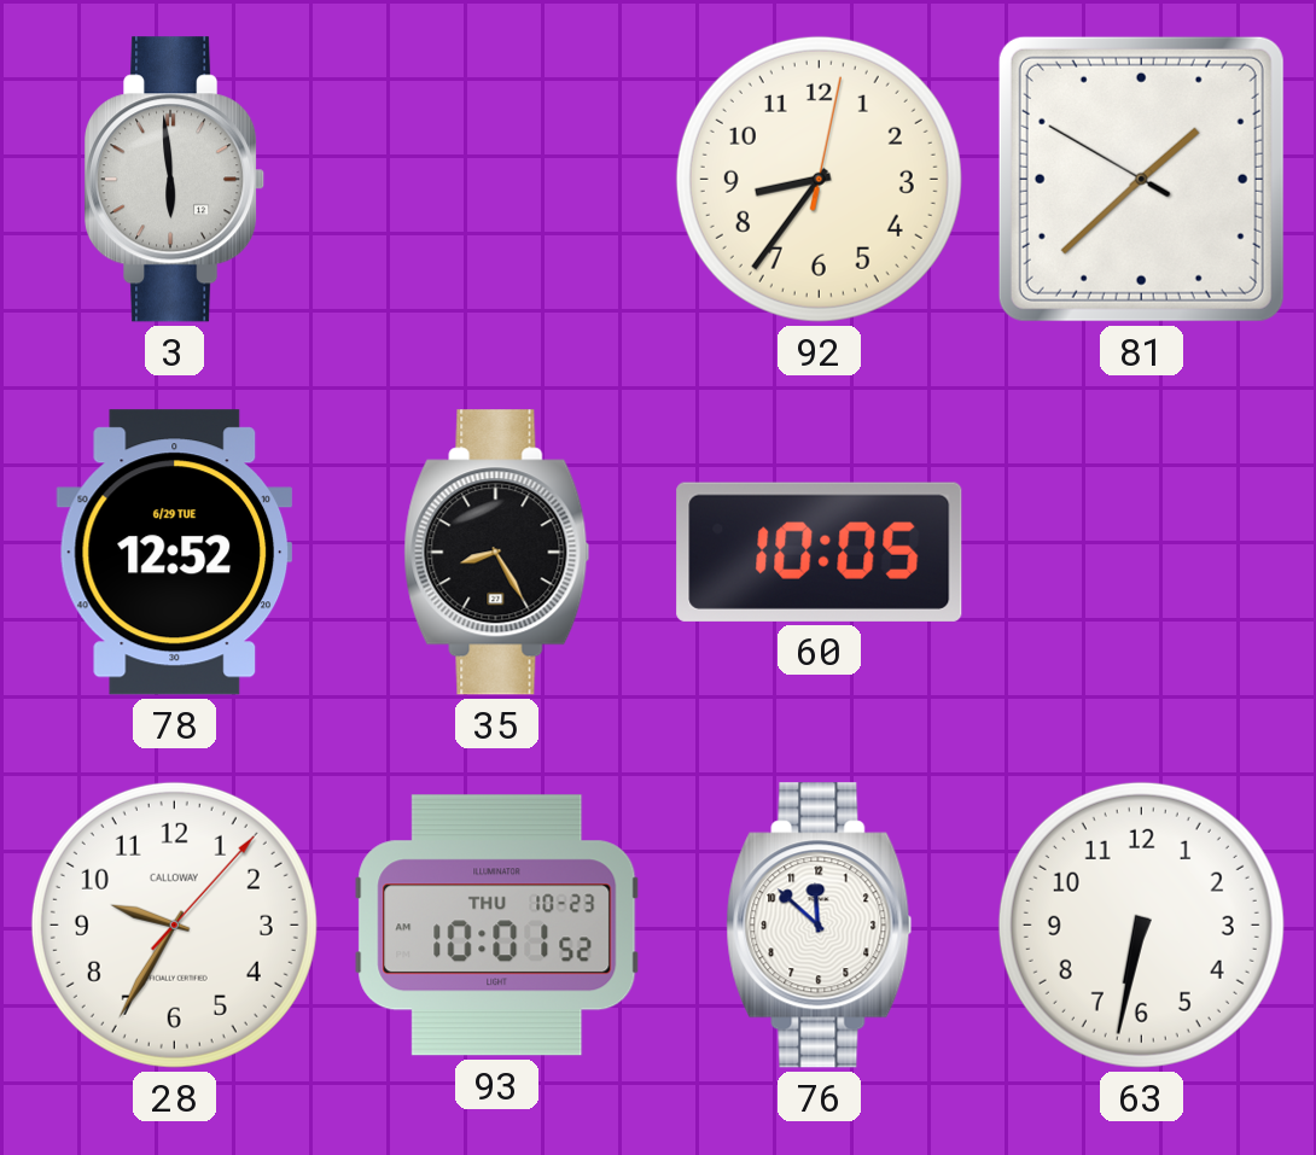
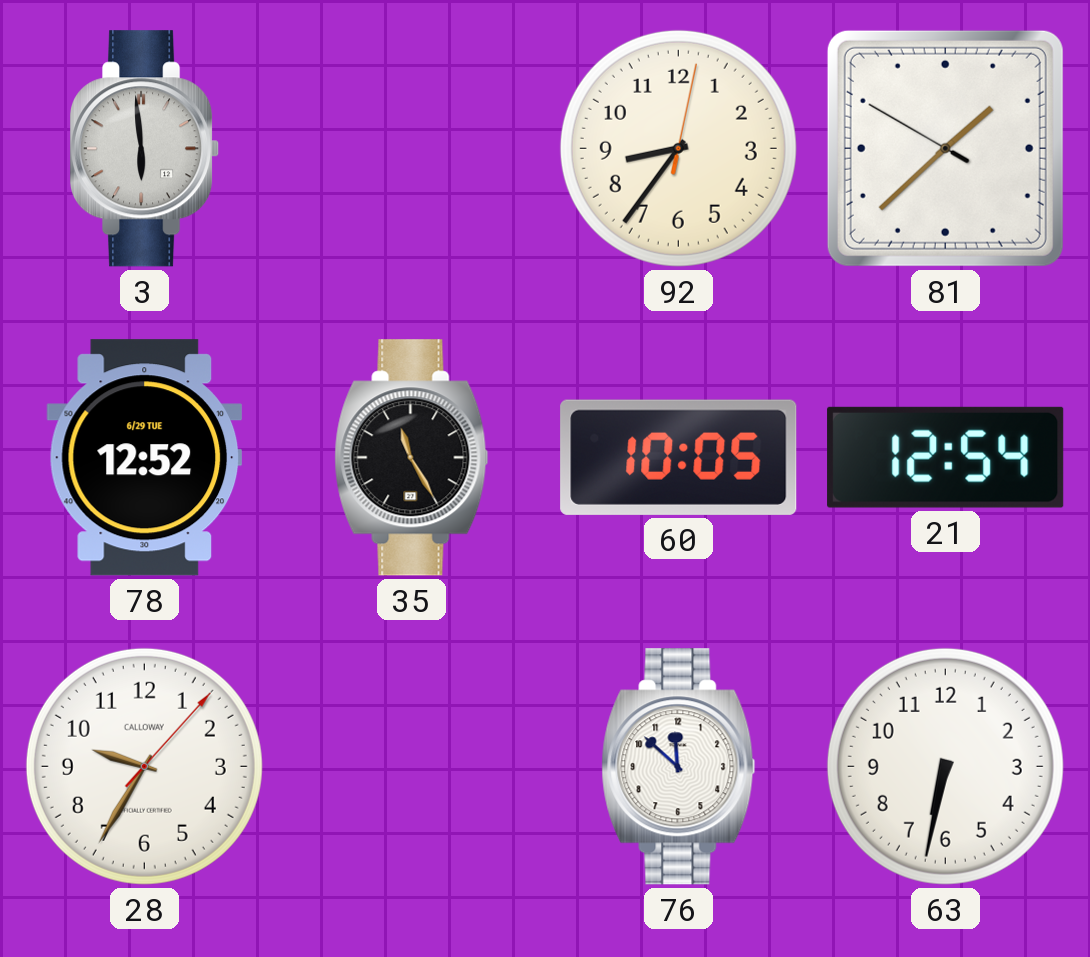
35: 8:25 -> 11:25
21: none -> 12:54
93: 10:01 -> none
